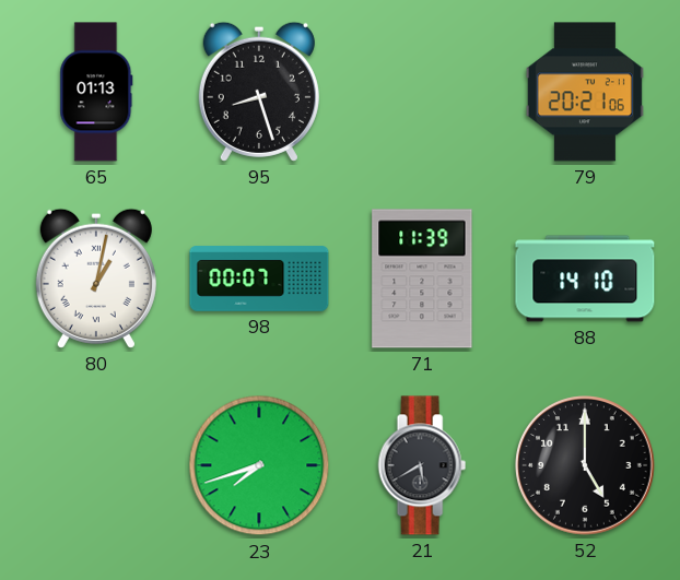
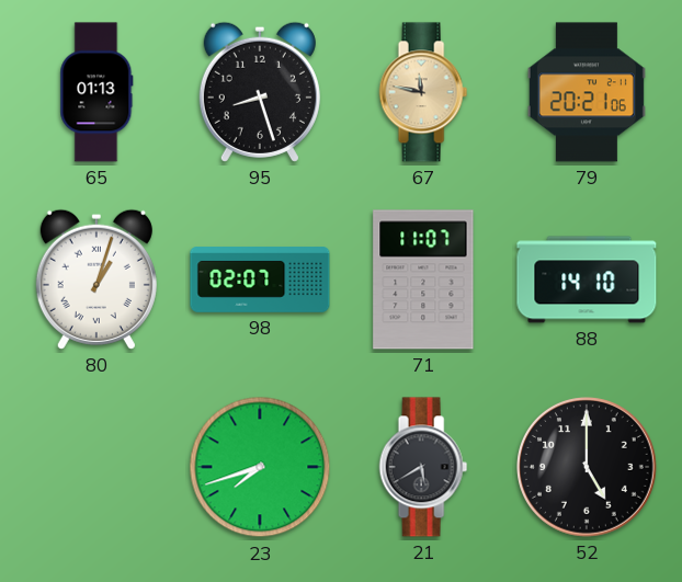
67: none -> 11:47
80: 1:02 -> 1:03
98: 00:07 -> 02:07
71: 11:39 -> 11:07
